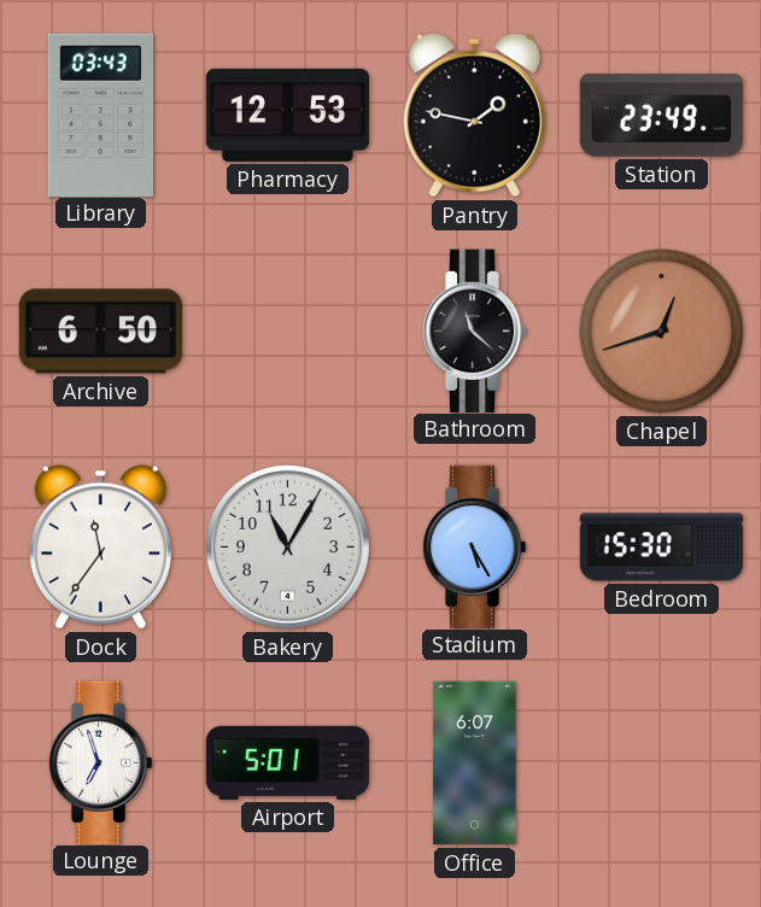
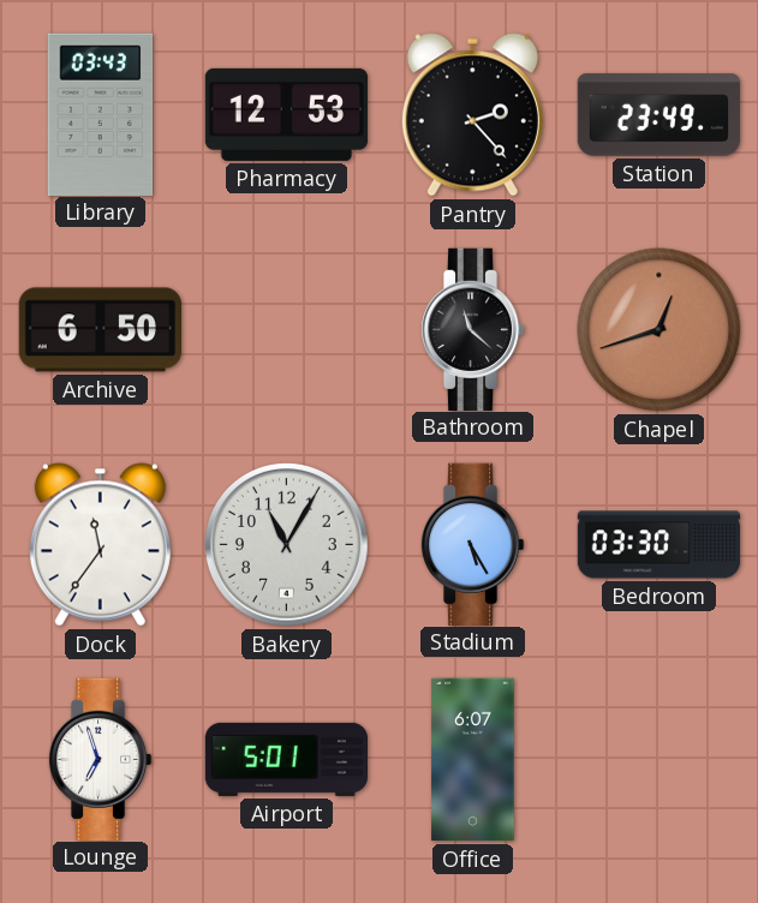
Pantry: 1:47 -> 2:23
Bedroom: 15:30 -> 03:30
